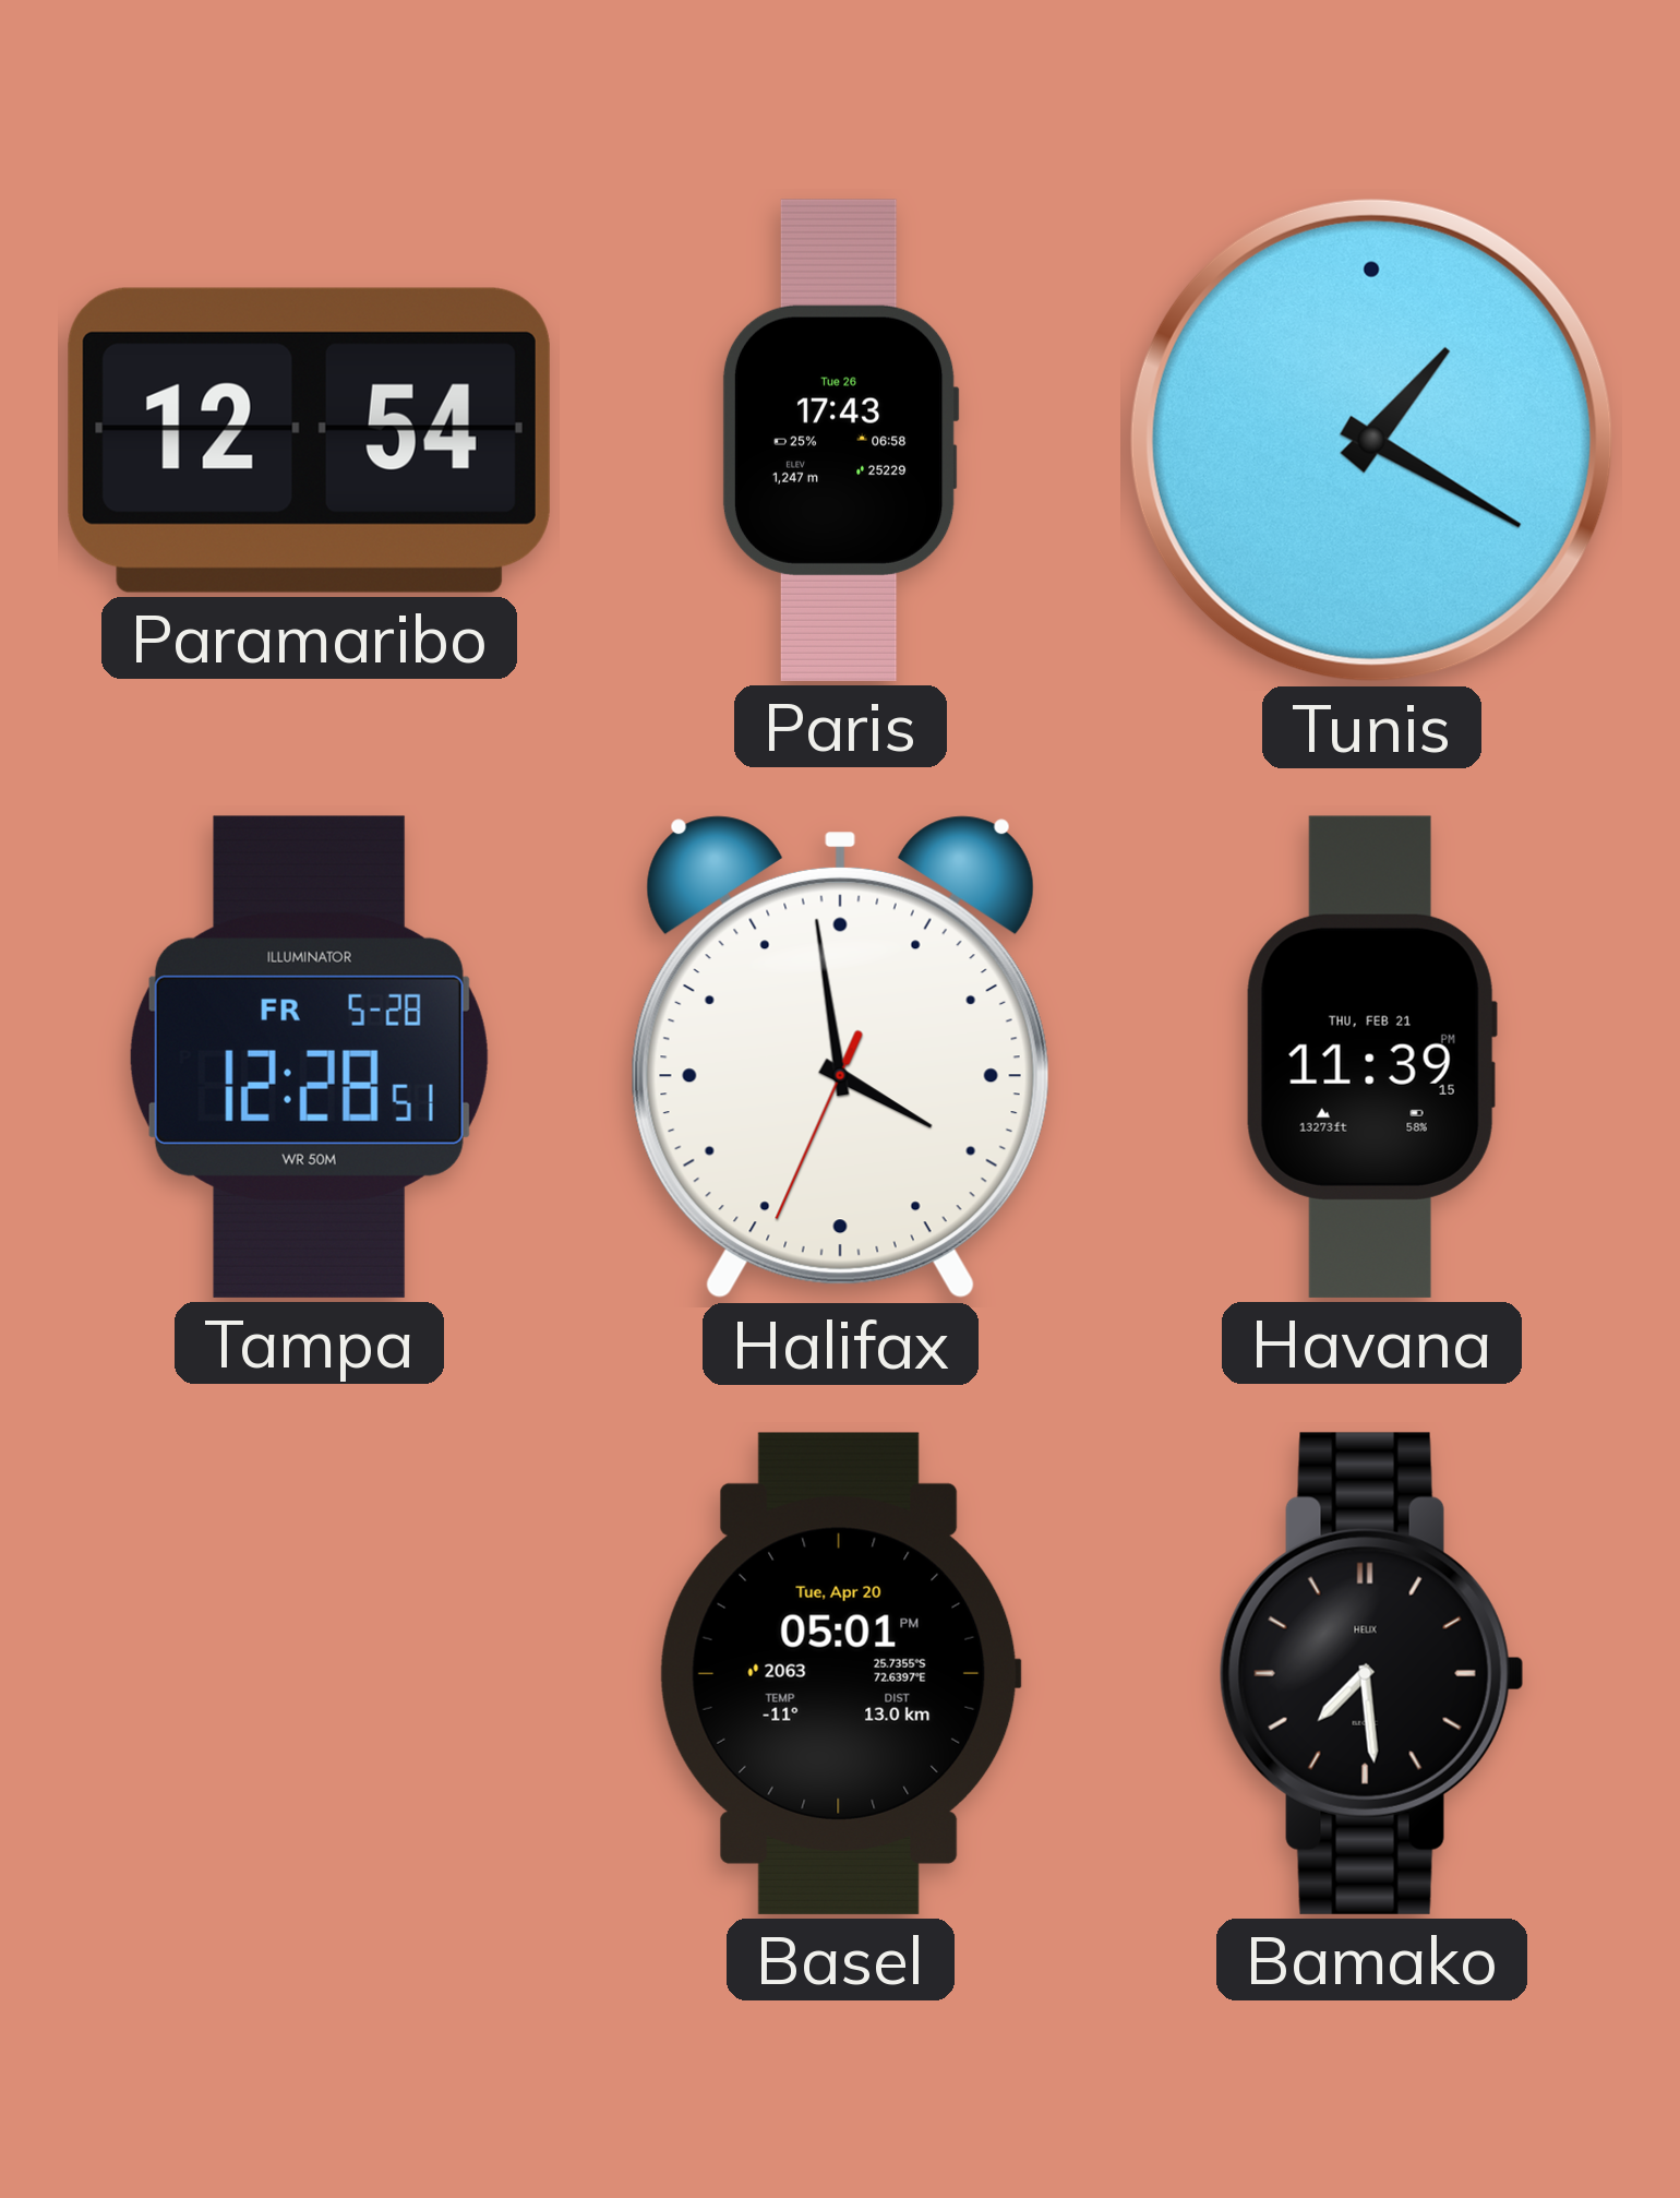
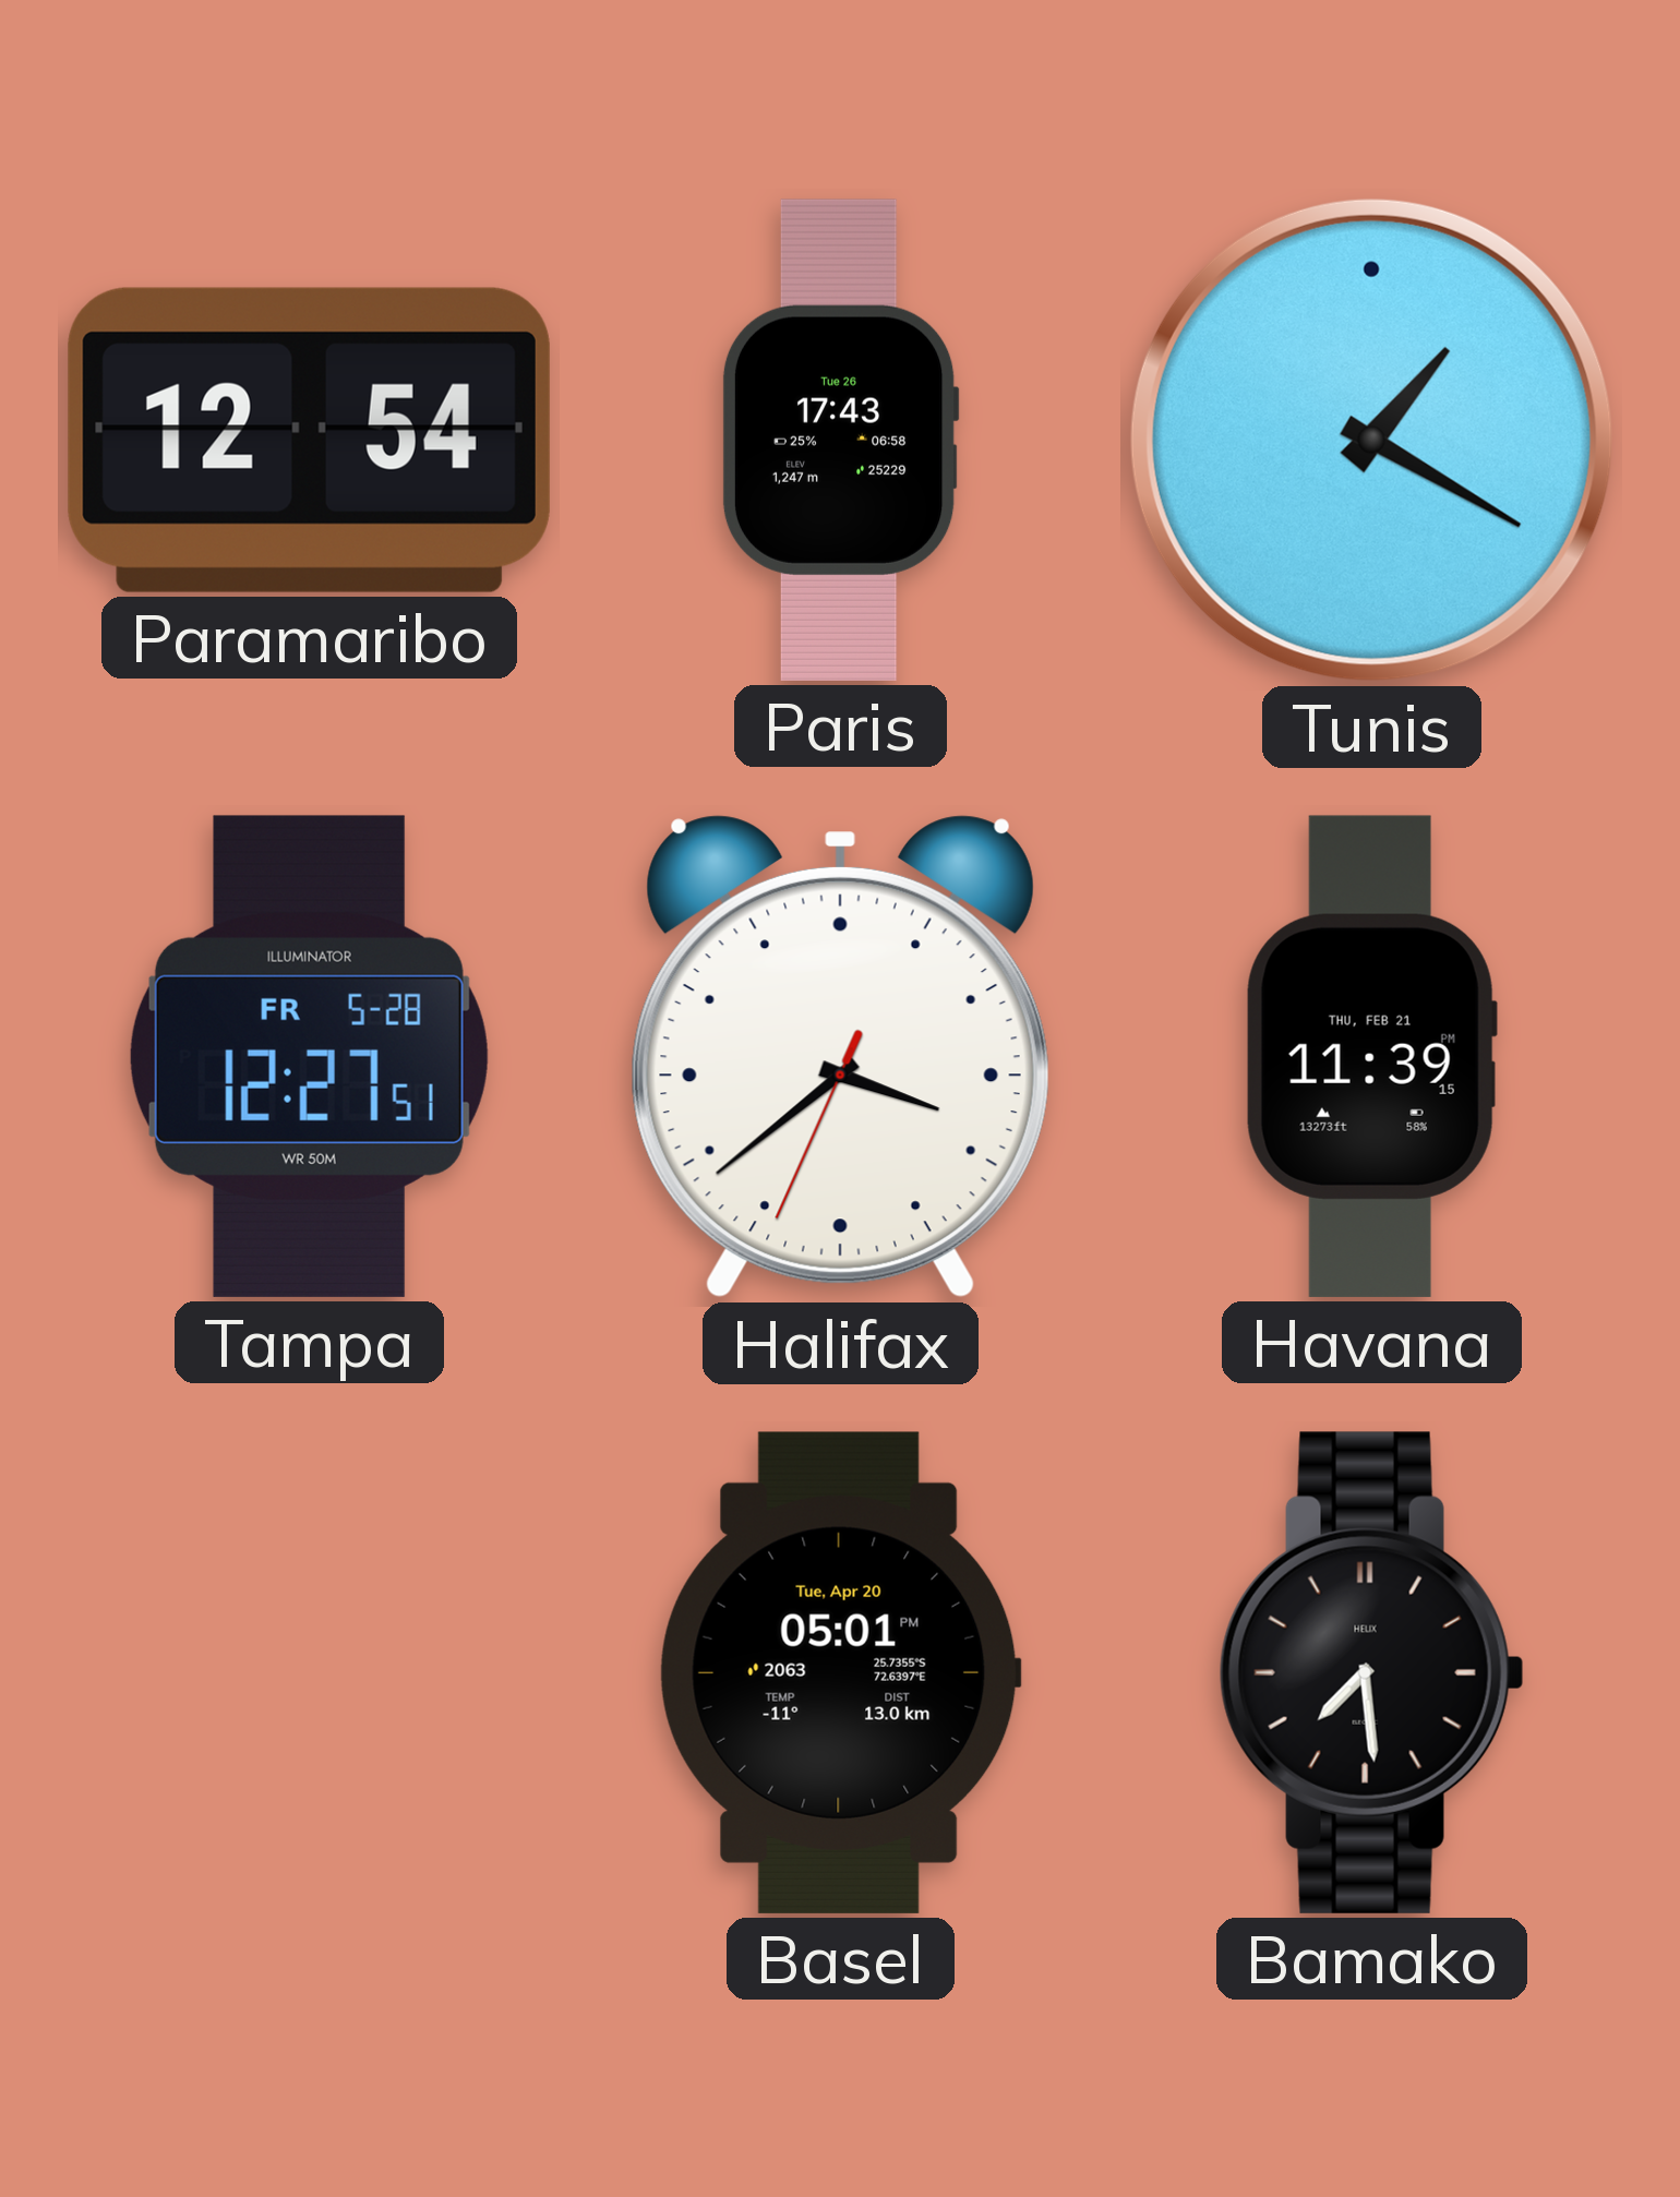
Tampa: 12:28 -> 12:27
Halifax: 3:58 -> 3:38
